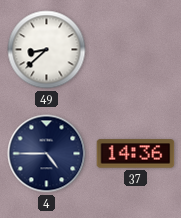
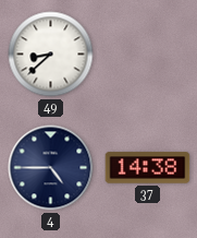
37: 14:36 -> 14:38
